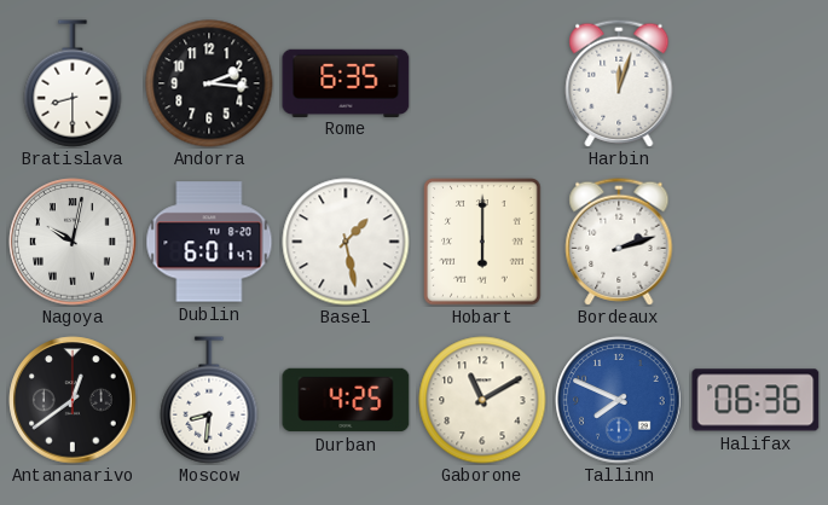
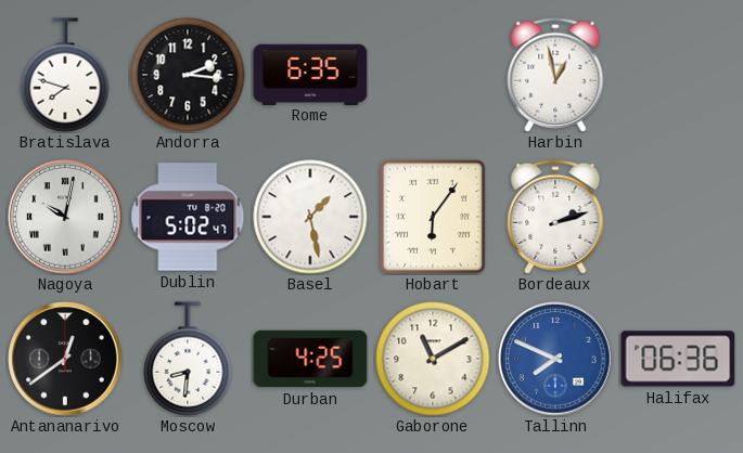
Bratislava: 8:30 -> 7:48
Harbin: 12:03 -> 12:58
Dublin: 6:01 -> 5:02
Hobart: 6:00 -> 6:06
